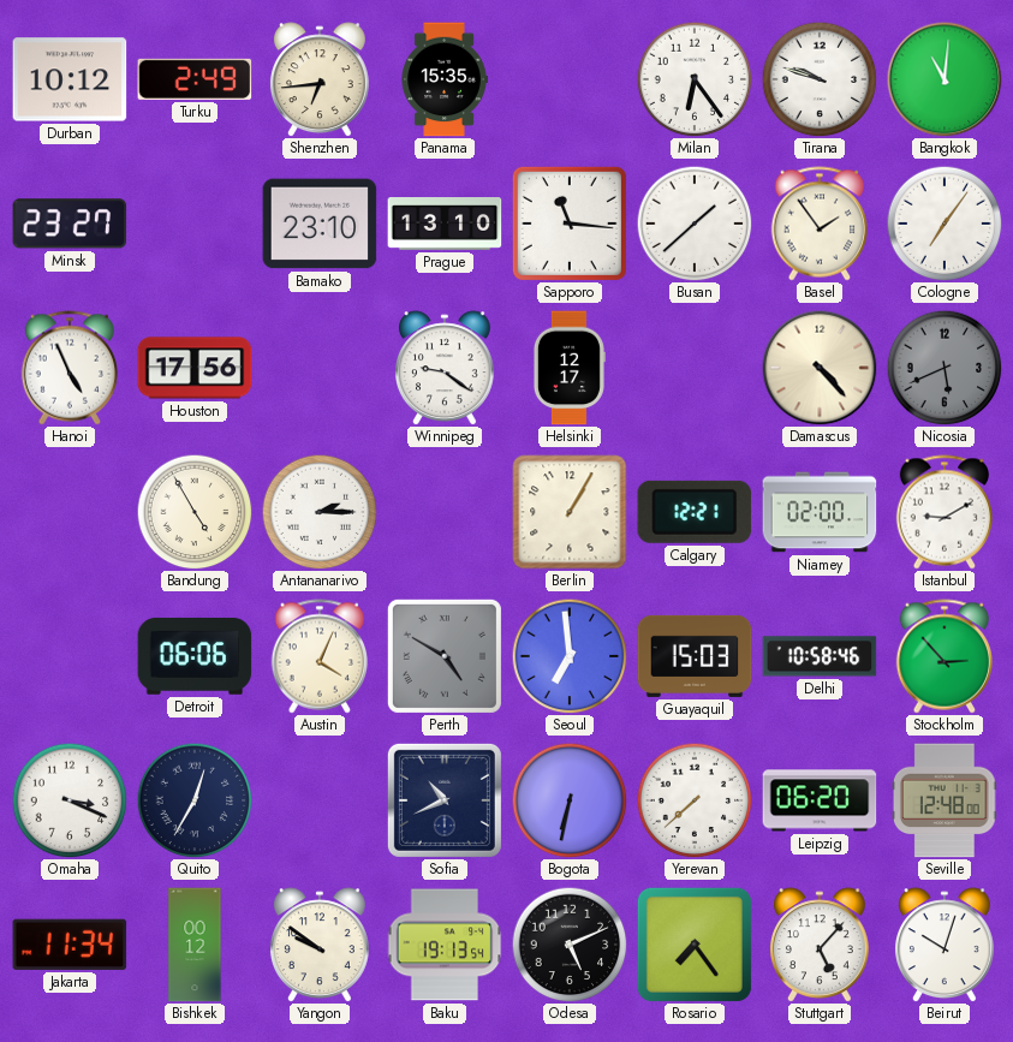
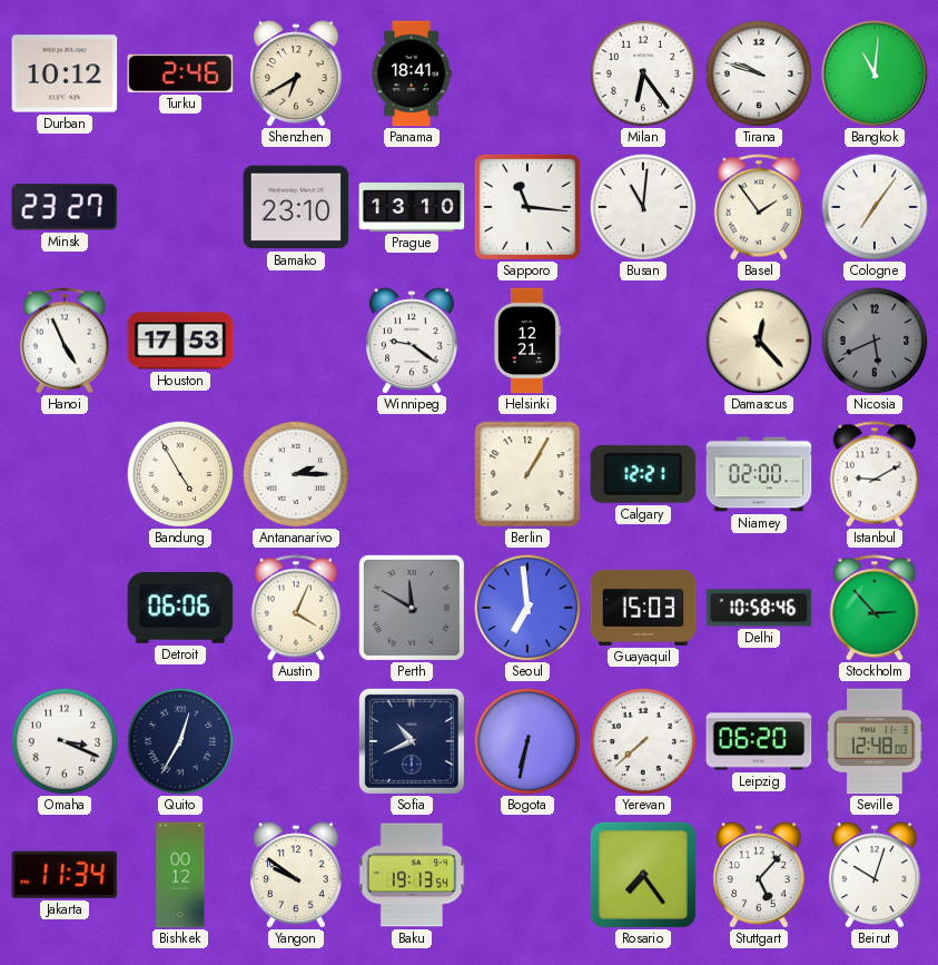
Turku: 2:49 -> 2:46
Shenzhen: 6:44 -> 6:40
Panama: 15:35 -> 18:41
Busan: 1:38 -> 11:01
Houston: 17:56 -> 17:53
Helsinki: 12:17 -> 12:21
Damascus: 4:23 -> 12:23
Perth: 4:50 -> 11:50
Odesa: 5:11 -> none
